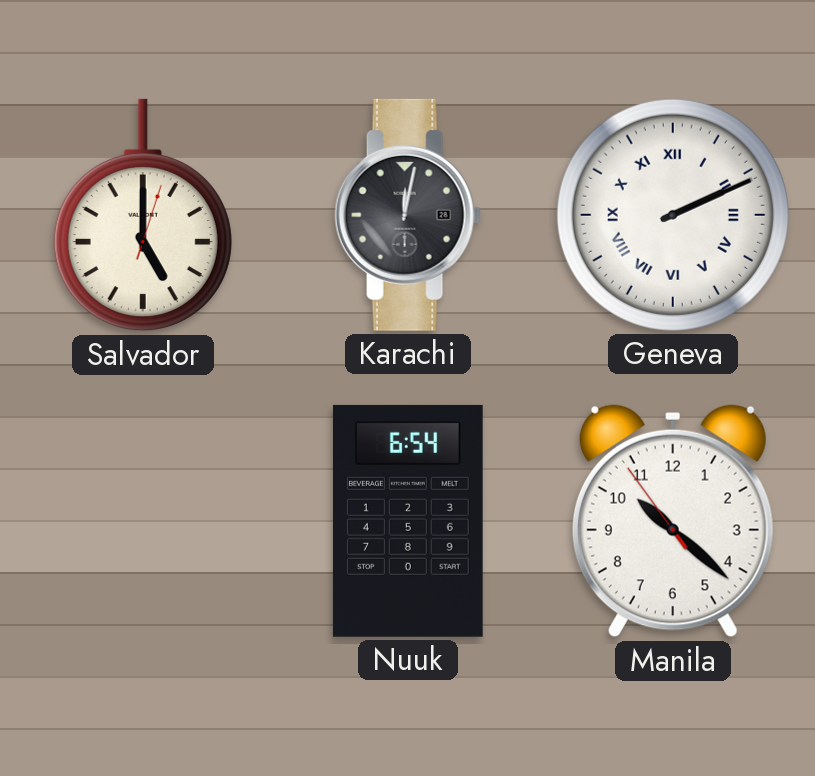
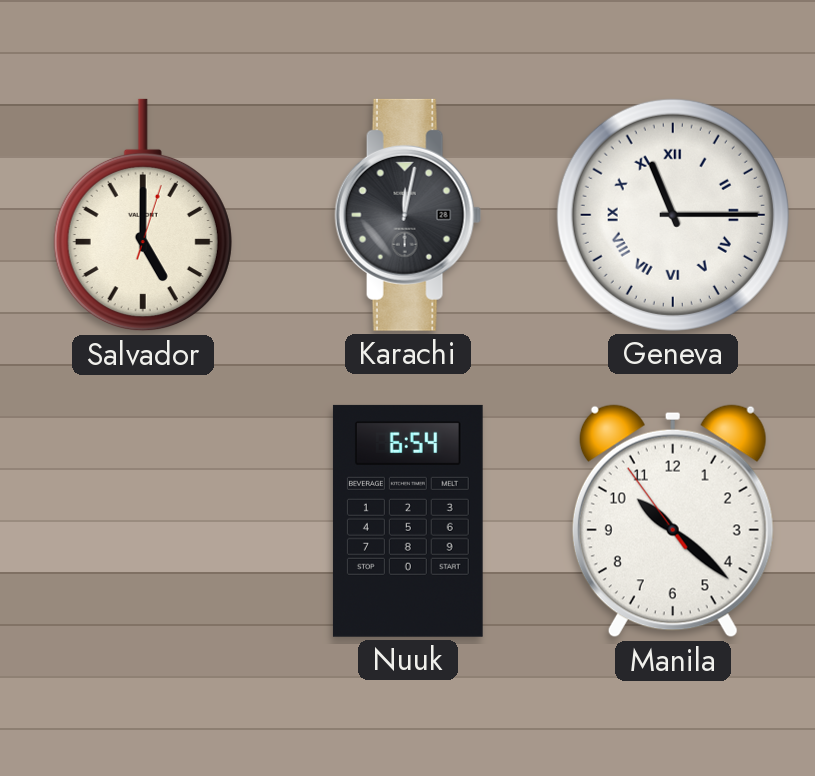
Geneva: 2:11 -> 11:15
